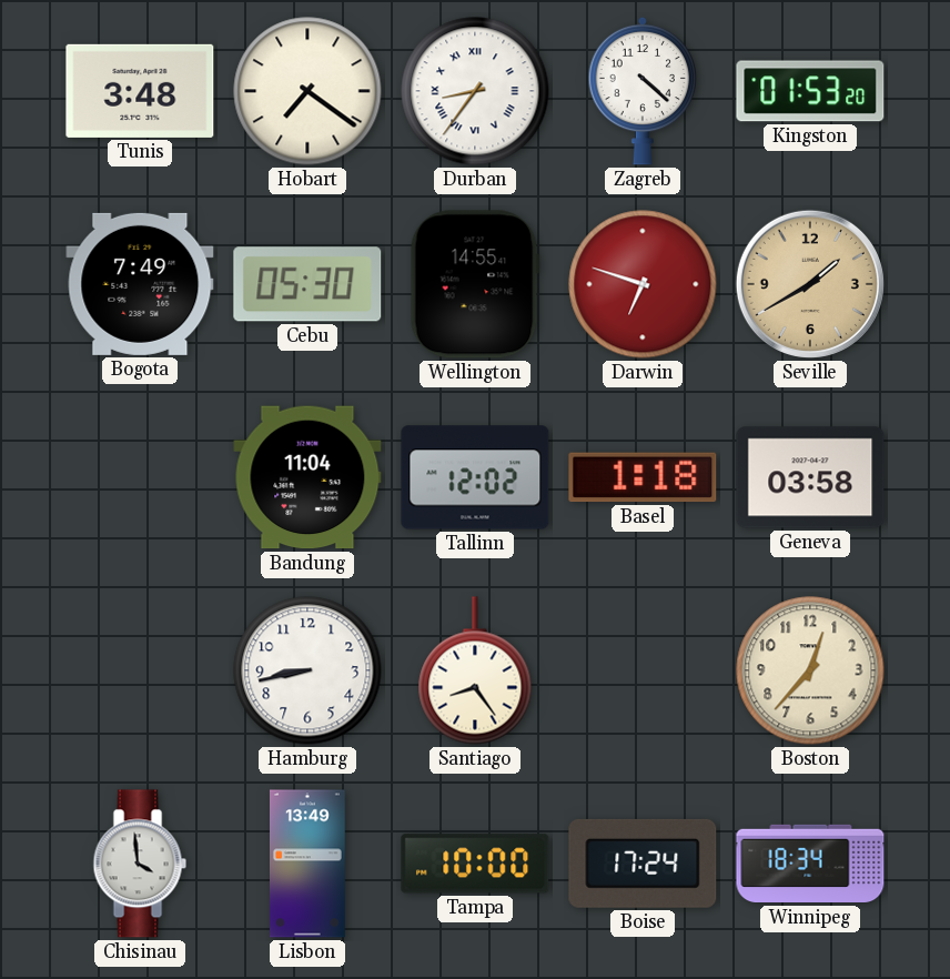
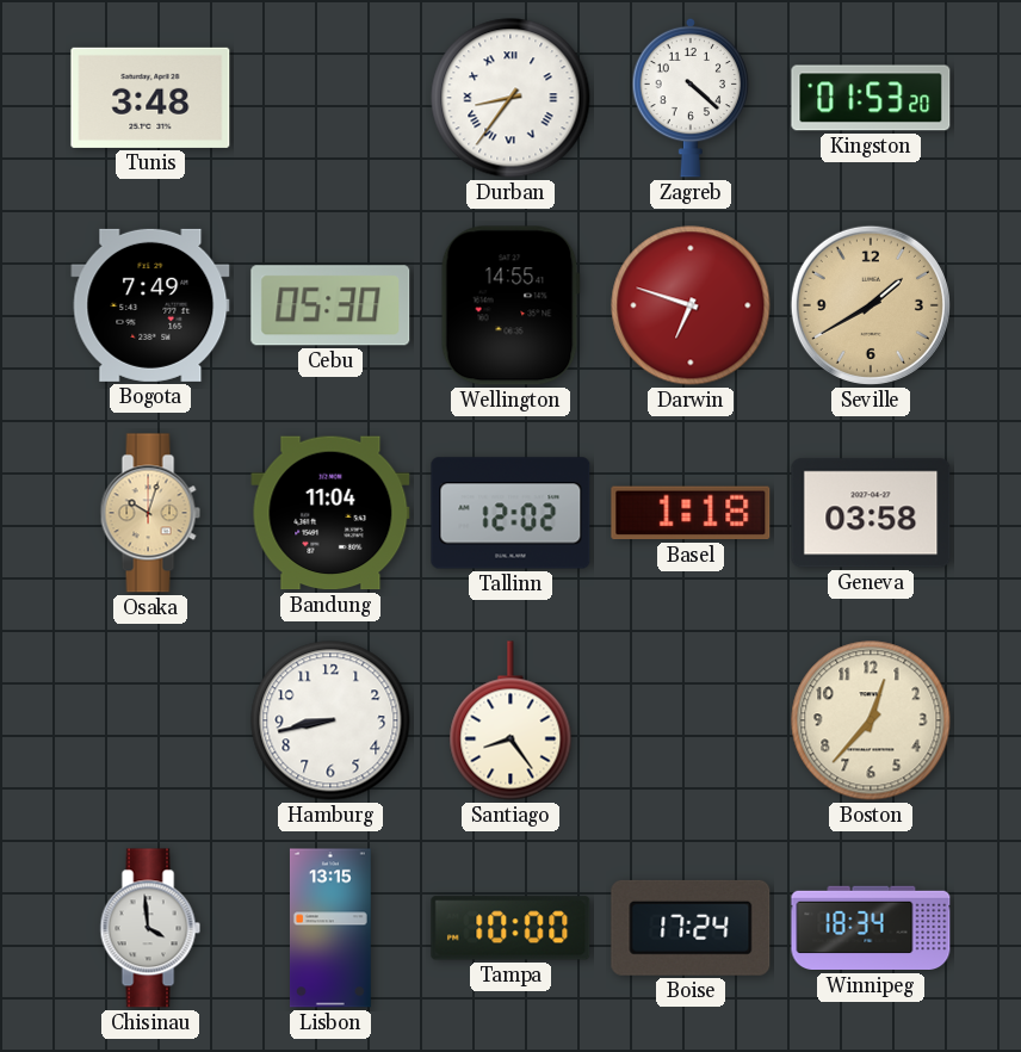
Hobart: 7:21 -> none
Osaka: none -> 10:03
Lisbon: 13:49 -> 13:15
